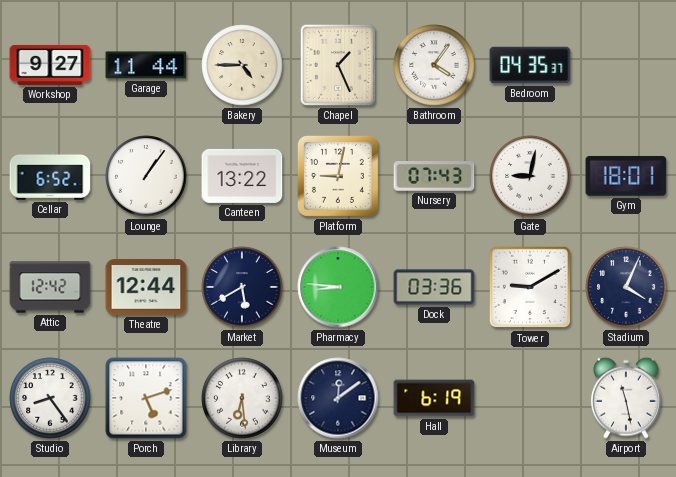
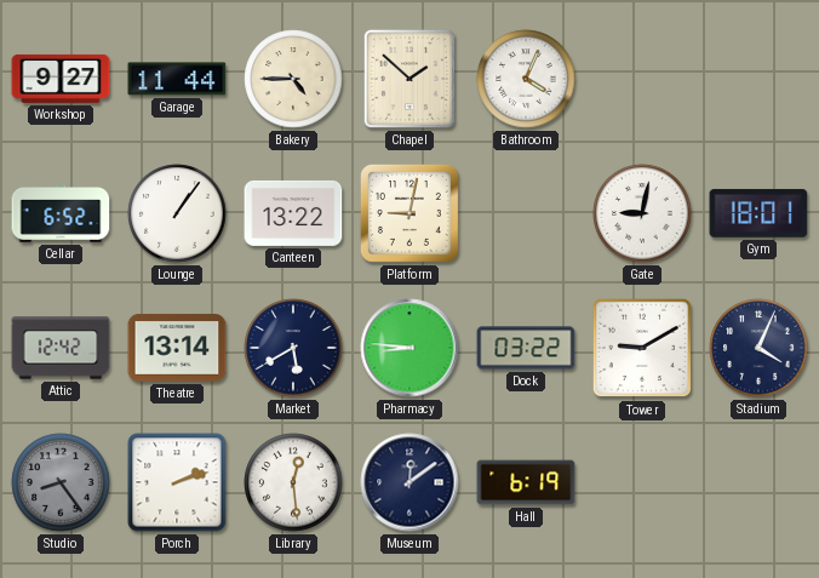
Chapel: 1:26 -> 1:52
Bathroom: 4:06 -> 4:04
Bedroom: 04:35 -> none
Nursery: 07:43 -> none
Theatre: 12:44 -> 13:14
Dock: 03:36 -> 03:22
Studio dial: white -> grey
Porch: 5:12 -> 2:12
Library: 6:29 -> 12:29
Airport: 11:28 -> none
